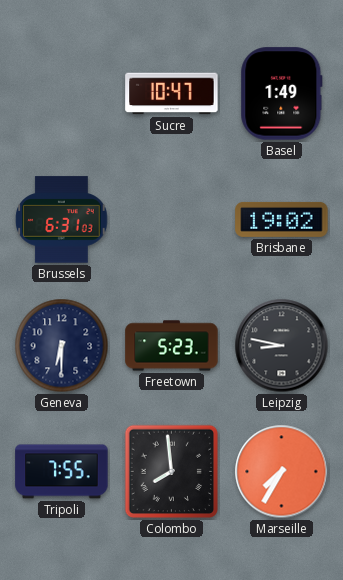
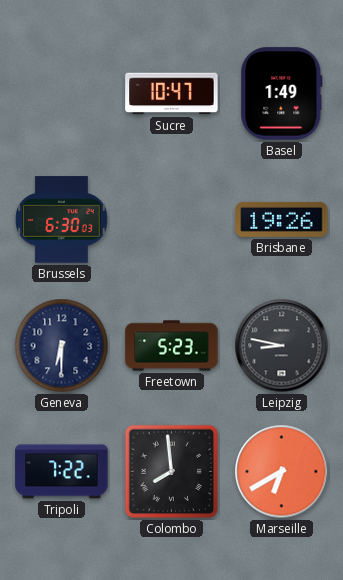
Brussels: 6:31 -> 6:30
Brisbane: 19:02 -> 19:26
Tripoli: 7:55 -> 7:22
Marseille: 7:35 -> 6:40
